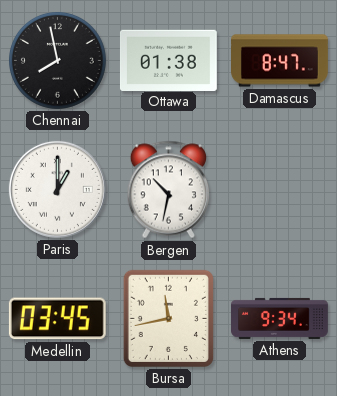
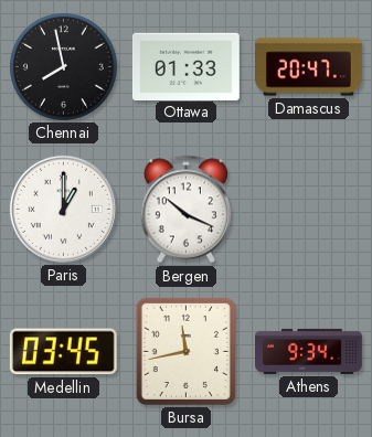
Ottawa: 01:38 -> 01:33
Damascus: 8:47 -> 20:47
Bergen: 10:32 -> 10:19
